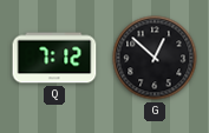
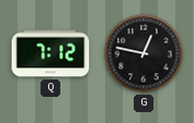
G: 12:52 -> 12:47
